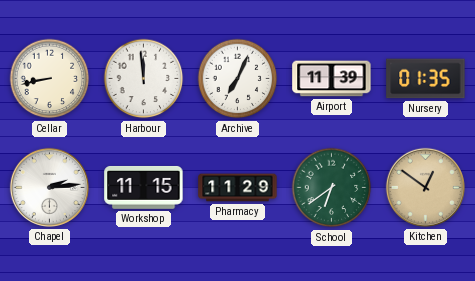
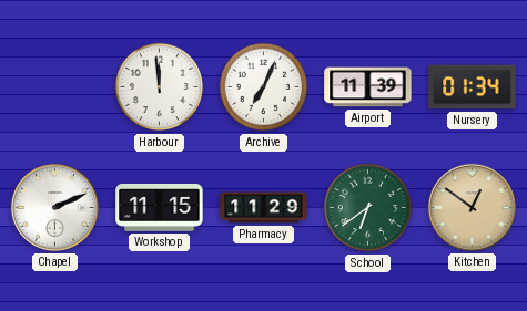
Cellar: 8:43 -> none
Nursery: 01:35 -> 01:34
Chapel: 2:14 -> 2:11
